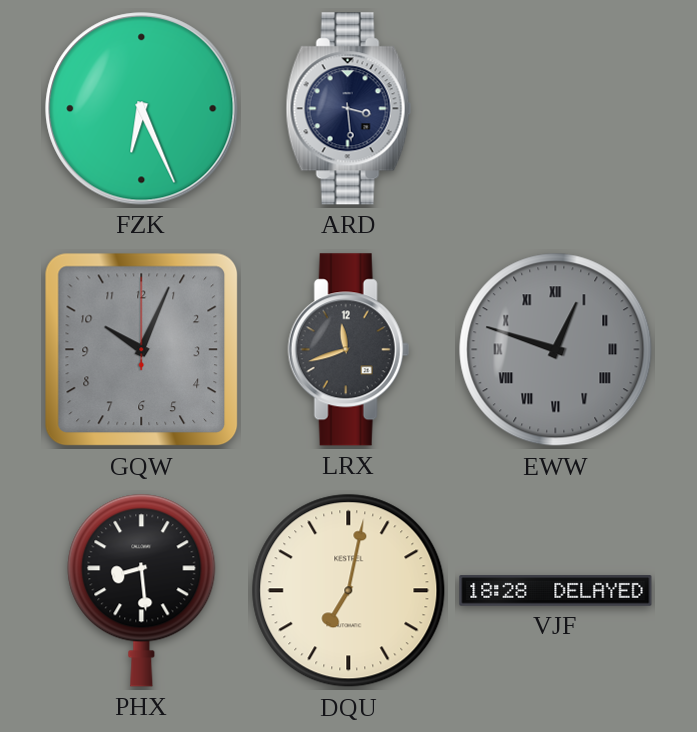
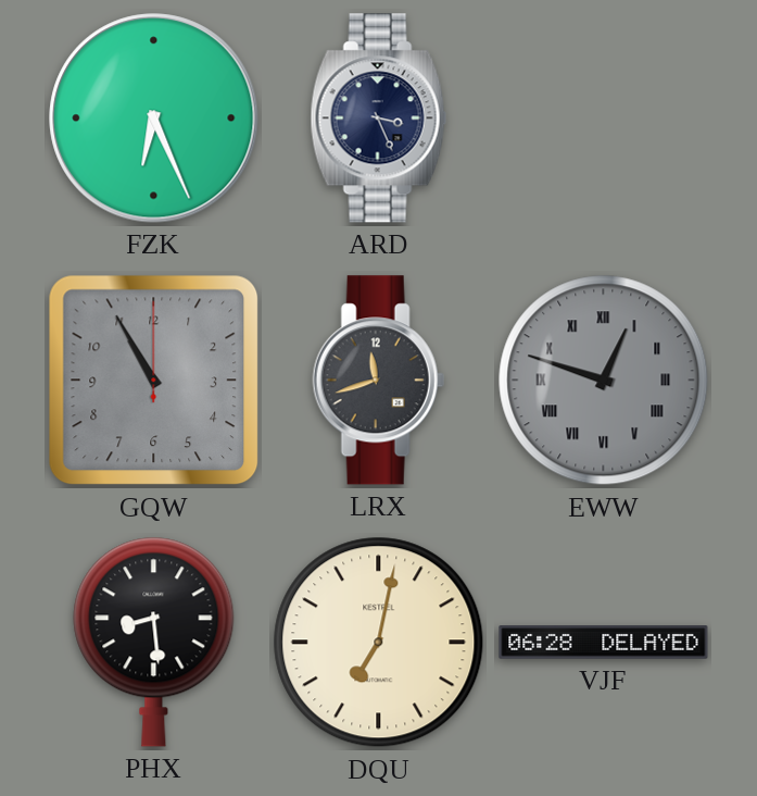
ARD: 3:29 -> 3:26
GQW: 10:04 -> 10:55
VJF: 18:28 -> 06:28
